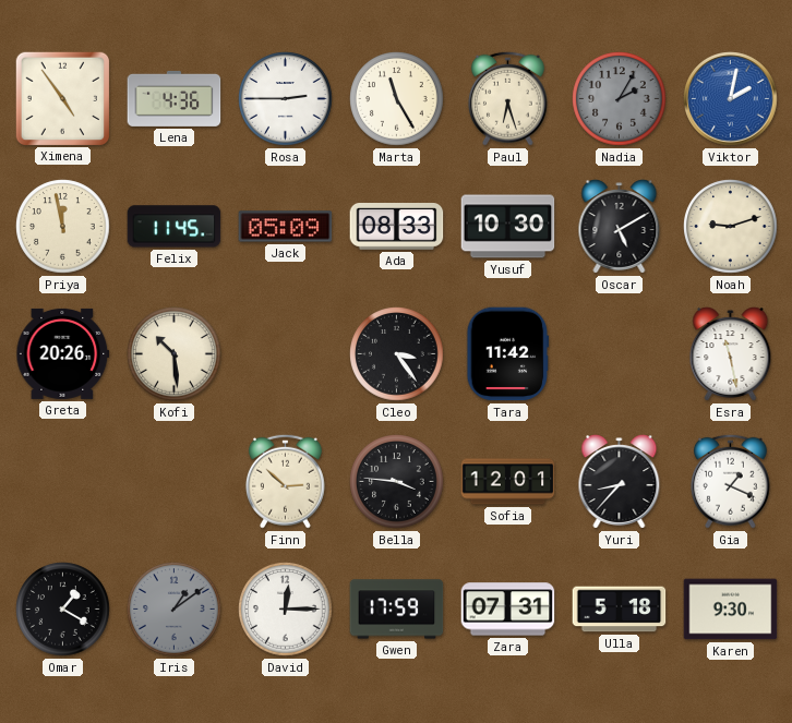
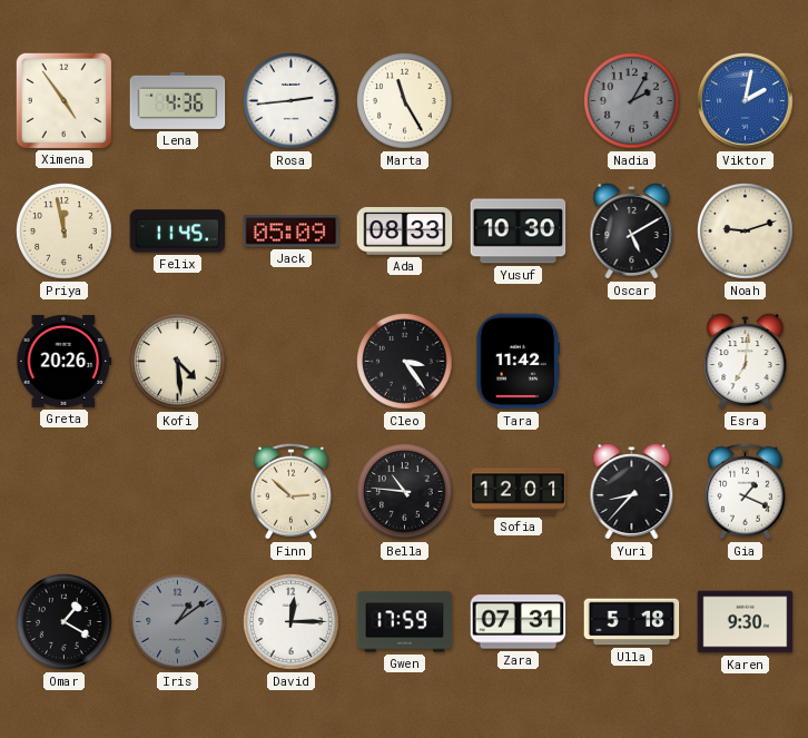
Rosa: 2:45 -> 2:44
Paul: 6:27 -> none
Kofi: 10:29 -> 4:29
Esra: 11:28 -> 7:01
Bella: 3:46 -> 10:46
